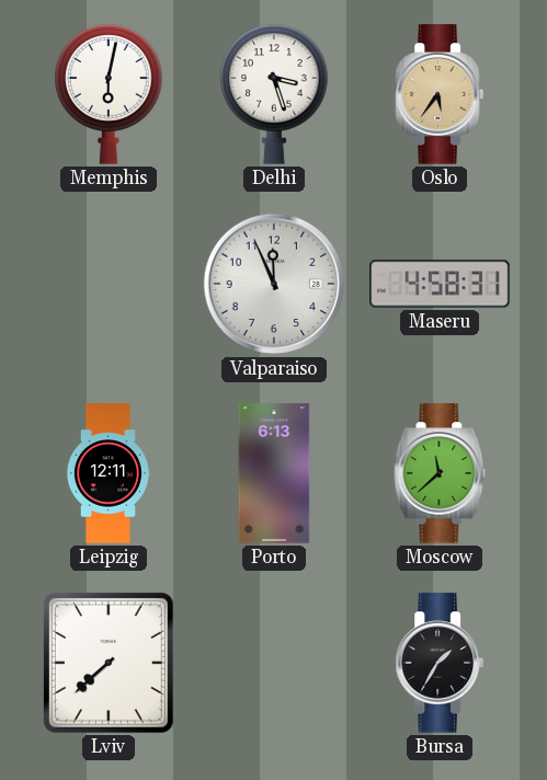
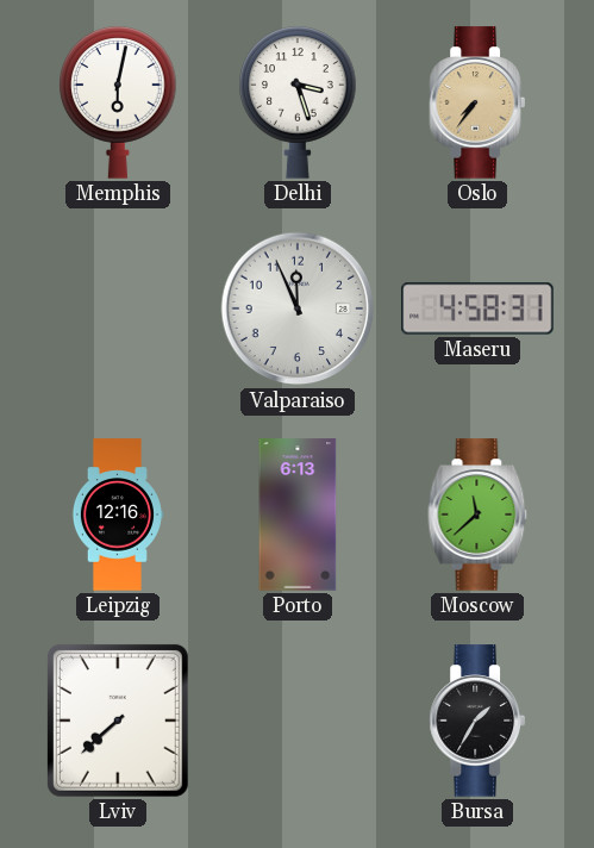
Oslo: 5:36 -> 7:36
Leipzig: 12:11 -> 12:16
